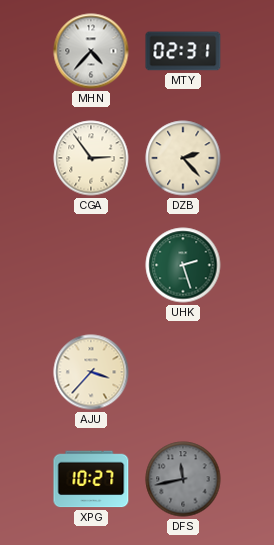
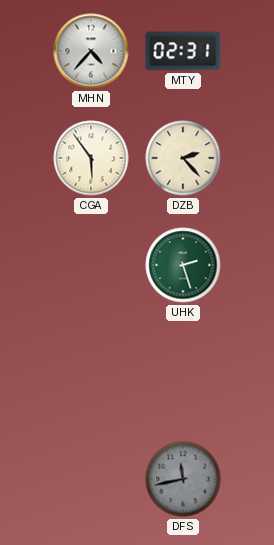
CGA: 2:54 -> 5:54
AJU: 3:37 -> none
XPG: 10:27 -> none
